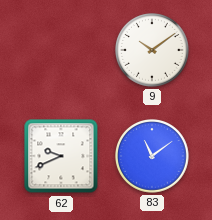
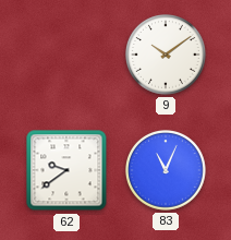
62: 9:41 -> 9:39
83: 11:09 -> 11:04
